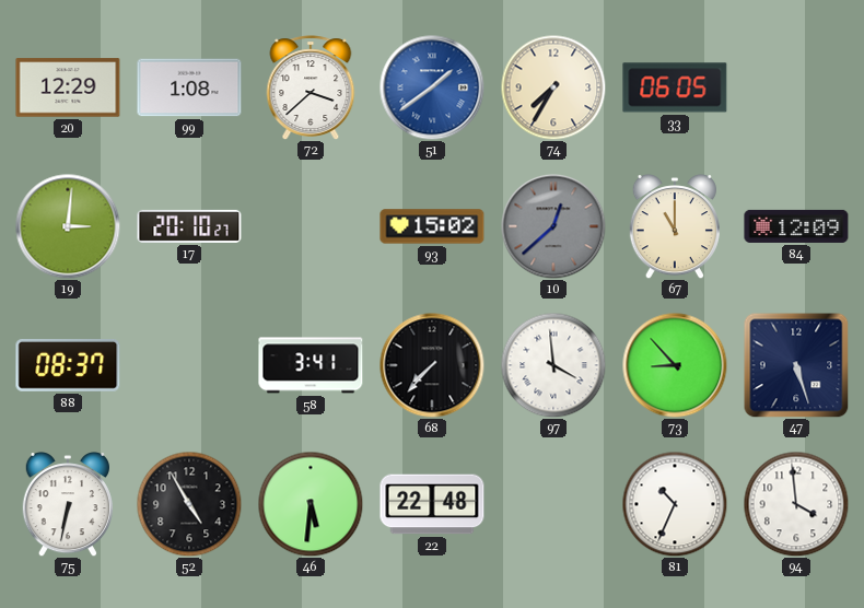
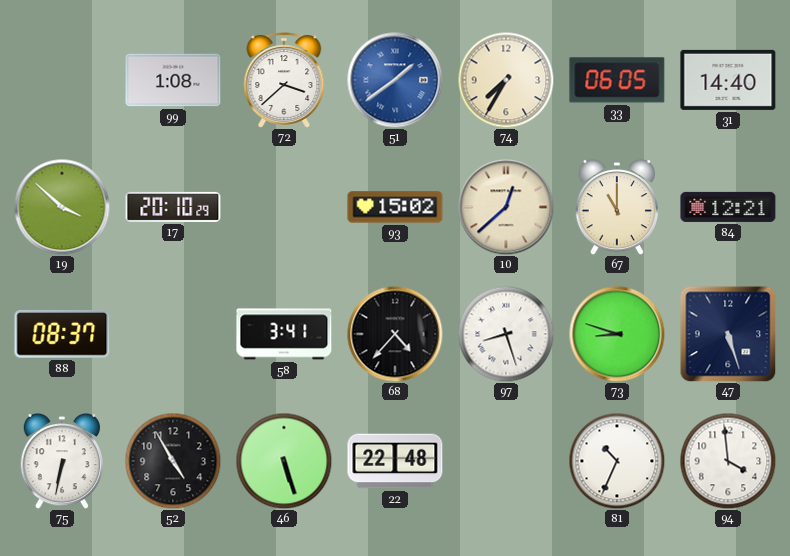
20: 12:29 -> none
31: none -> 14:40
19: 3:01 -> 3:52
17: 20:10:27 -> 20:10:29
10 dial: grey -> cream
84: 12:09 -> 12:21
68: 7:37 -> 4:37
97: 3:59 -> 8:27
73: 8:53 -> 8:48
46: 5:31 -> 5:27
